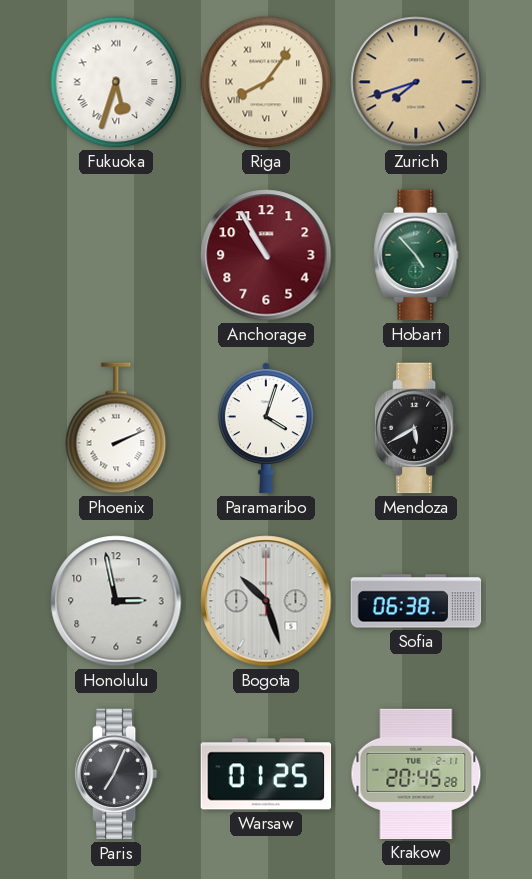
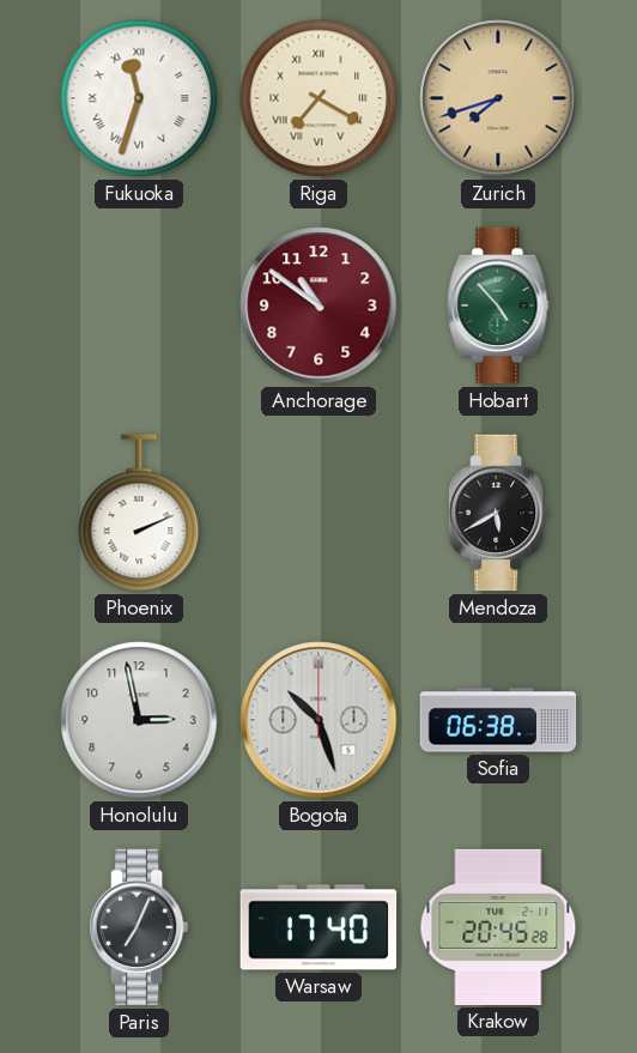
Fukuoka: 5:33 -> 11:33
Riga: 8:06 -> 7:20
Anchorage: 10:55 -> 10:51
Paramaribo: 4:03 -> none
Warsaw: 01:25 -> 17:40
